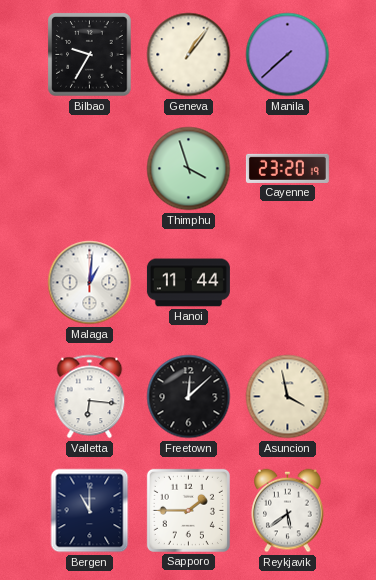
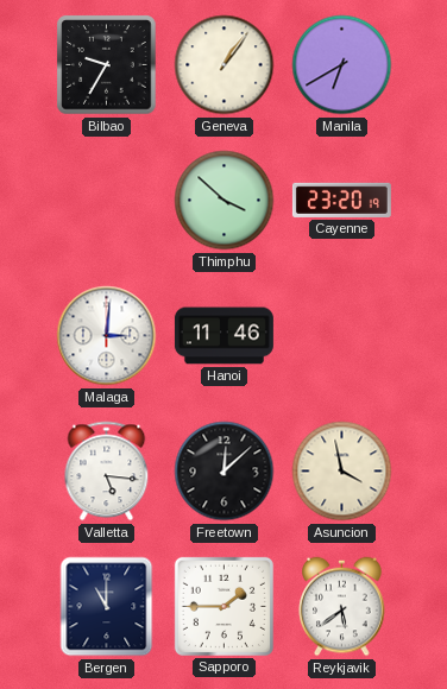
Manila: 7:38 -> 6:40
Thimphu: 3:57 -> 3:52
Malaga: 1:01 -> 3:01
Hanoi: 11:44 -> 11:46
Valletta: 6:16 -> 5:16
